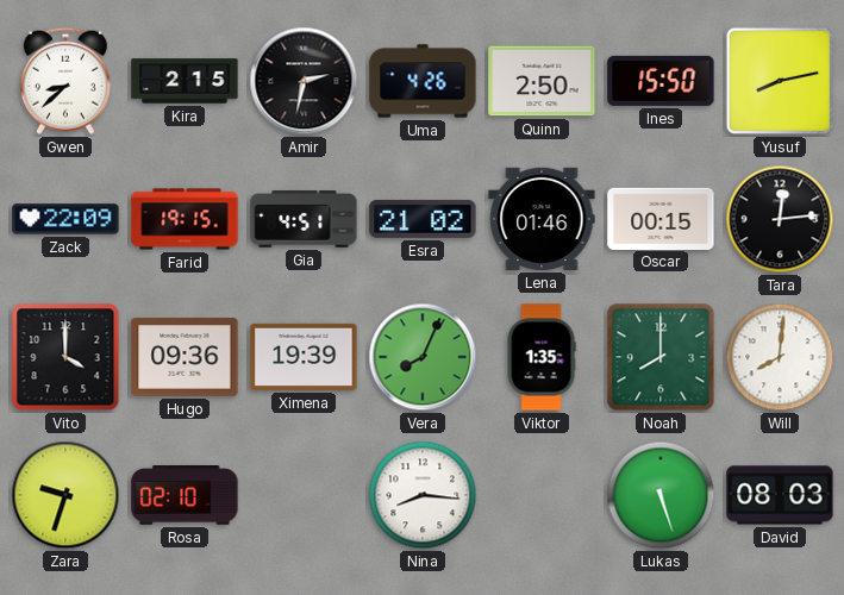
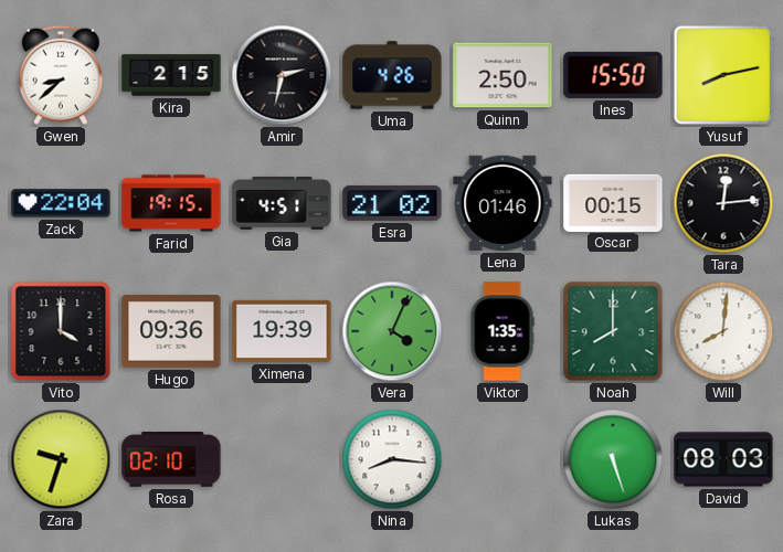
Zack: 22:09 -> 22:04
Vera: 8:04 -> 4:04
